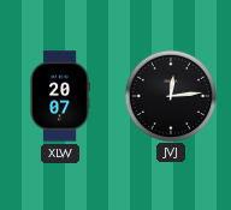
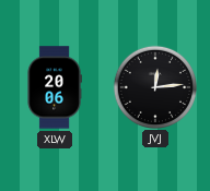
XLW: 20:07 -> 20:06
